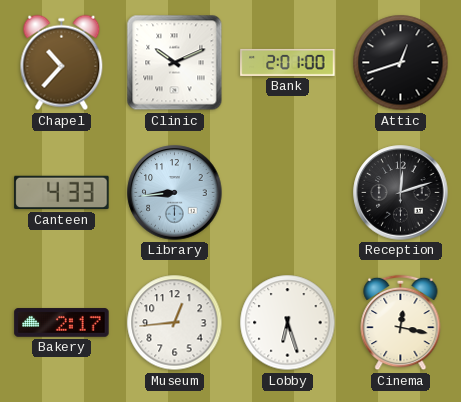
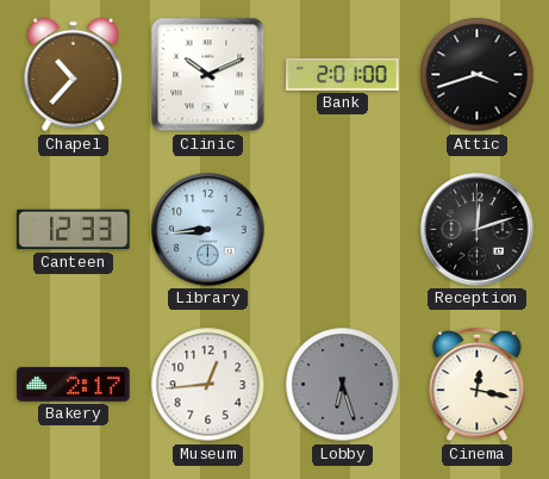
Attic: 12:42 -> 3:42
Canteen: 4:33 -> 12:33
Lobby dial: white -> grey
